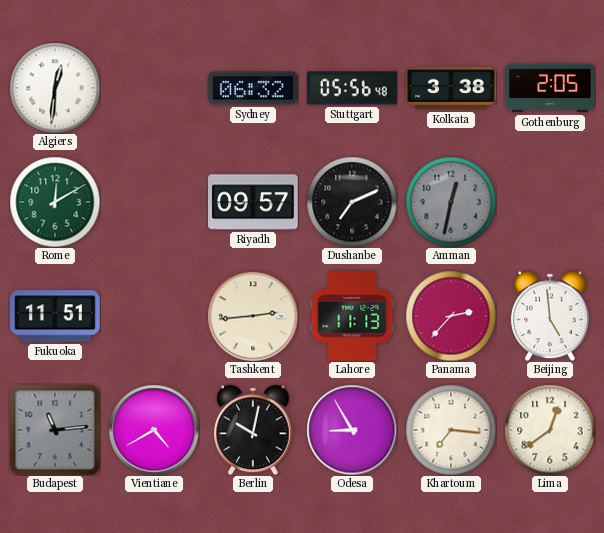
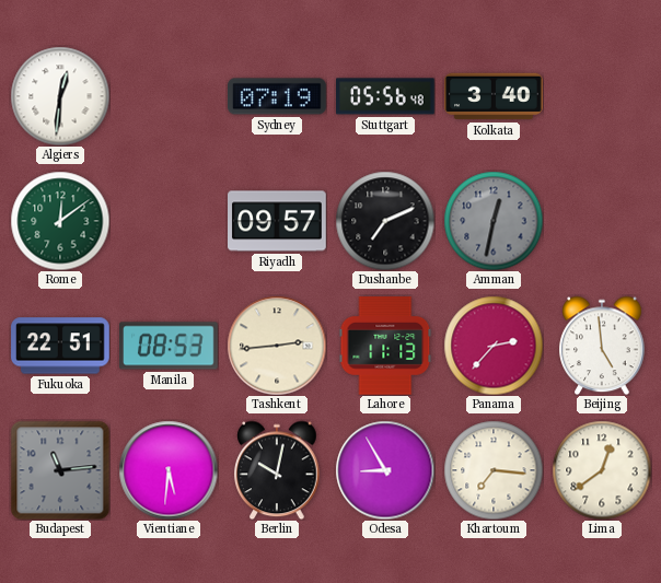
Sydney: 06:32 -> 07:19
Kolkata: 3:38 -> 3:40
Gothenburg: 2:05 -> none
Rome: 12:10 -> 12:09
Fukuoka: 11:51 -> 22:51
Manila: none -> 08:53
Vientiane: 4:40 -> 5:31
